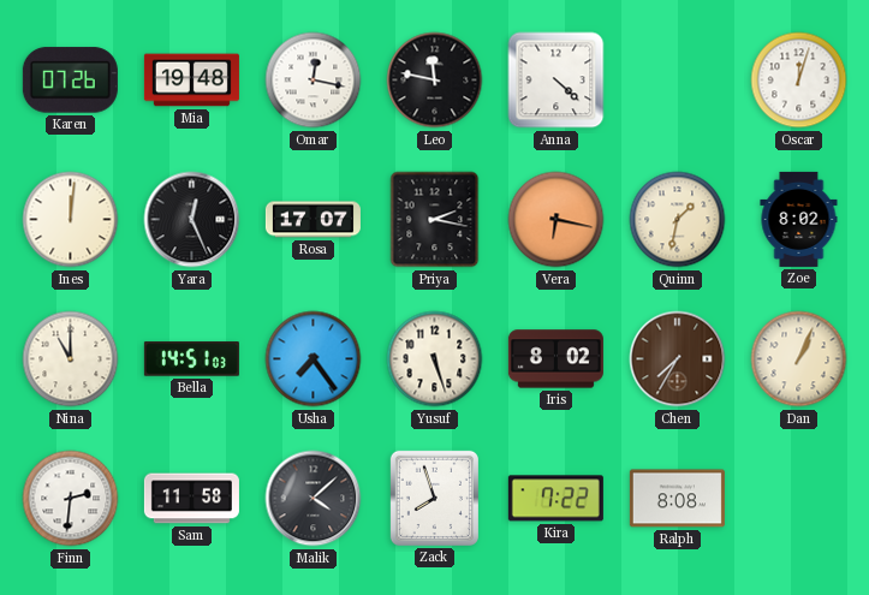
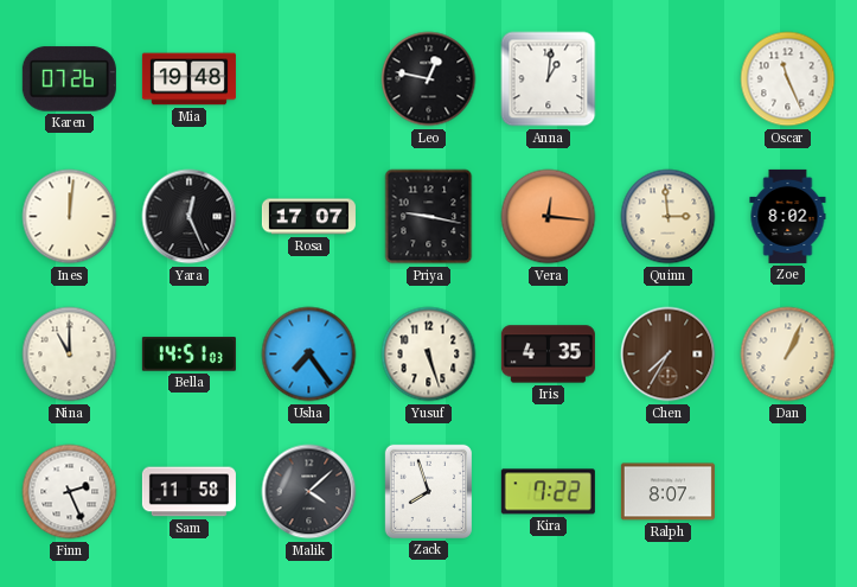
Omar: 12:17 -> none
Leo: 11:47 -> 12:47
Anna: 4:22 -> 1:01
Oscar: 12:03 -> 11:26
Priya: 2:17 -> 9:17
Vera: 6:17 -> 12:16
Quinn: 1:32 -> 2:59
Iris: 8:02 -> 4:35
Finn: 2:31 -> 2:26
Ralph: 8:08 -> 8:07
